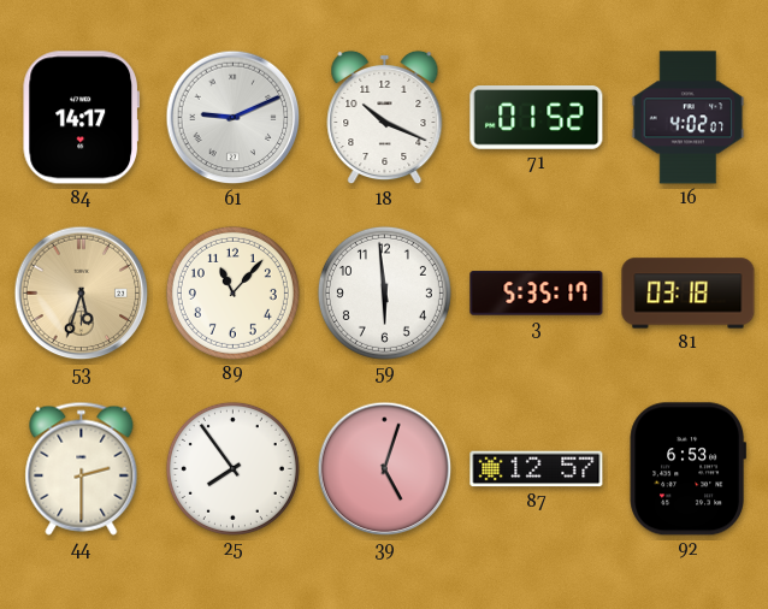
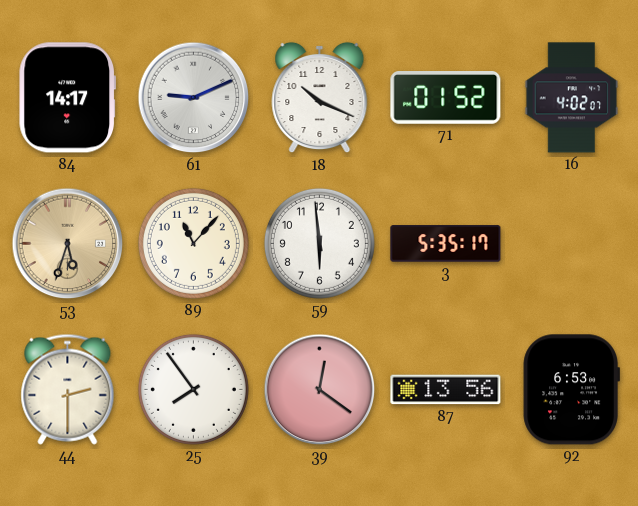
81: 03:18 -> none
39: 5:03 -> 12:21
87: 12:57 -> 13:56
